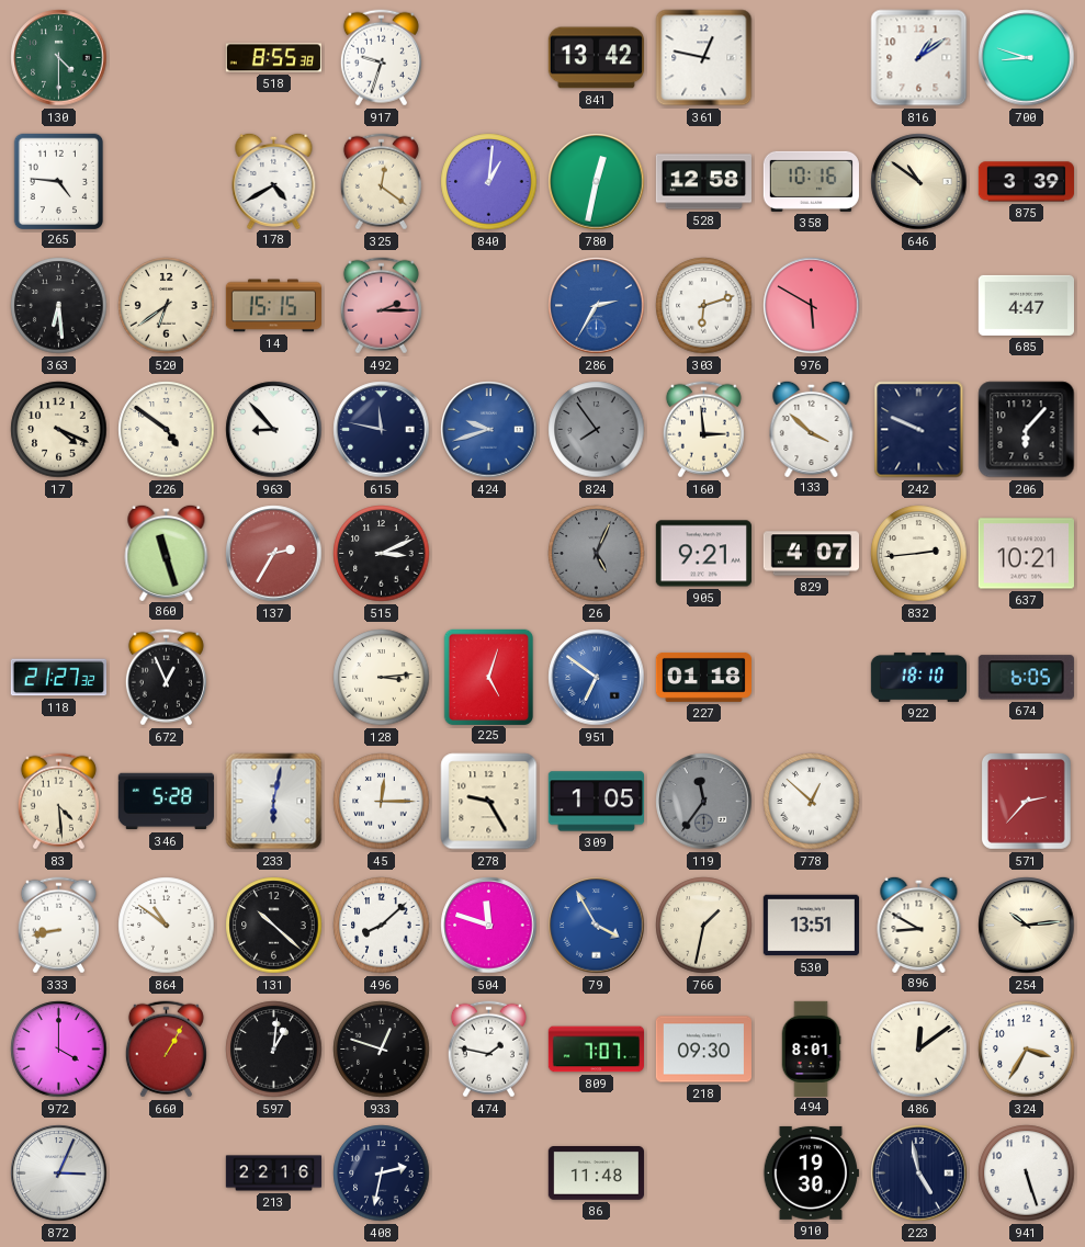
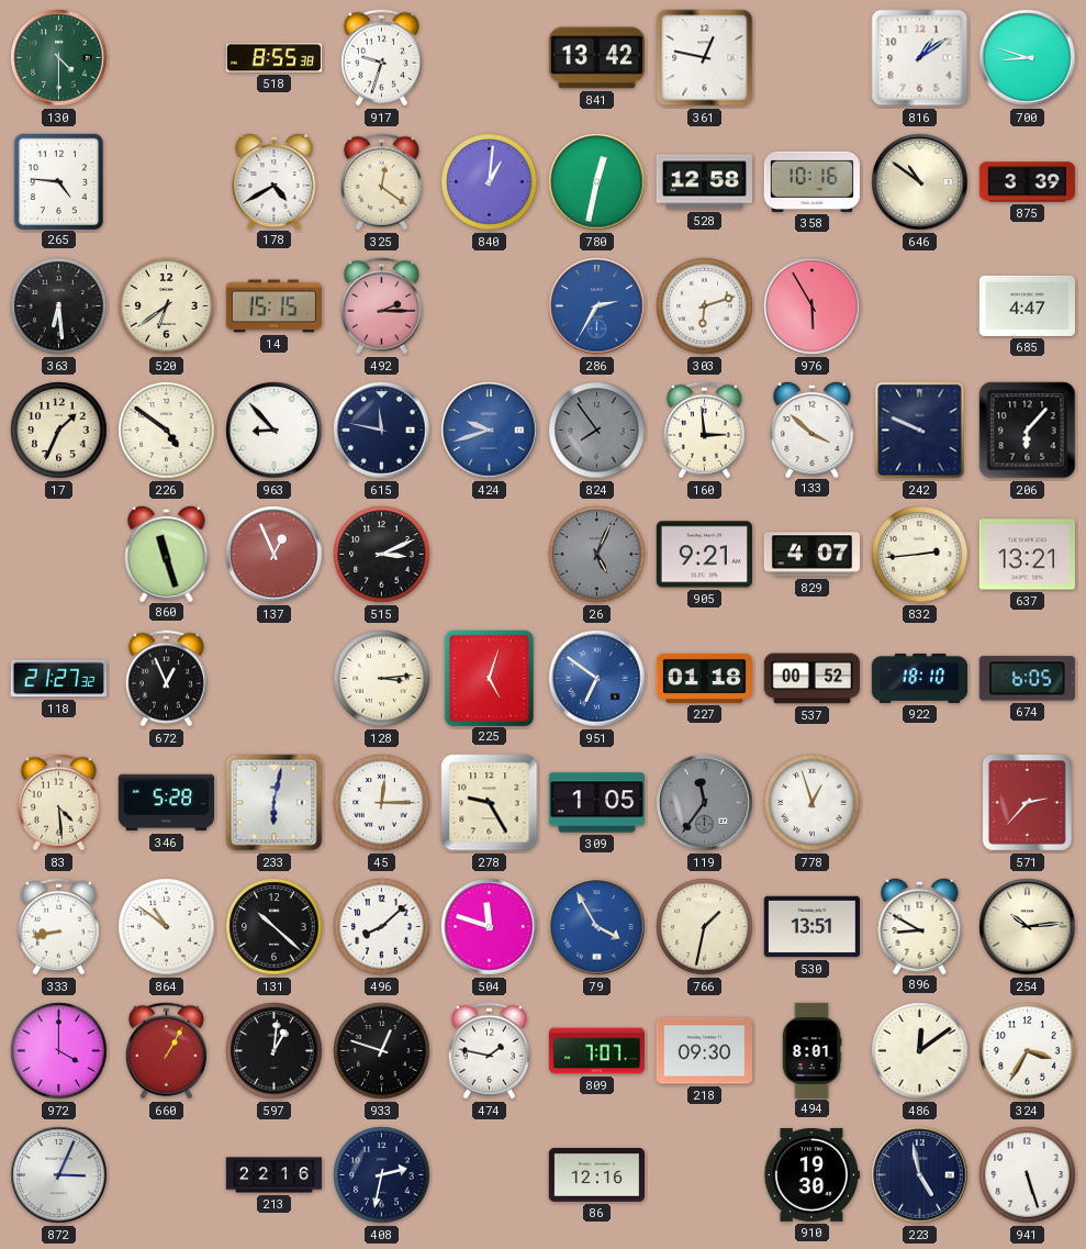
976: 5:50 -> 5:55
17: 4:19 -> 1:34
137: 2:35 -> 12:56
637: 10:21 -> 13:21
537: none -> 00:52
778: 12:52 -> 12:57
86: 11:48 -> 12:16
